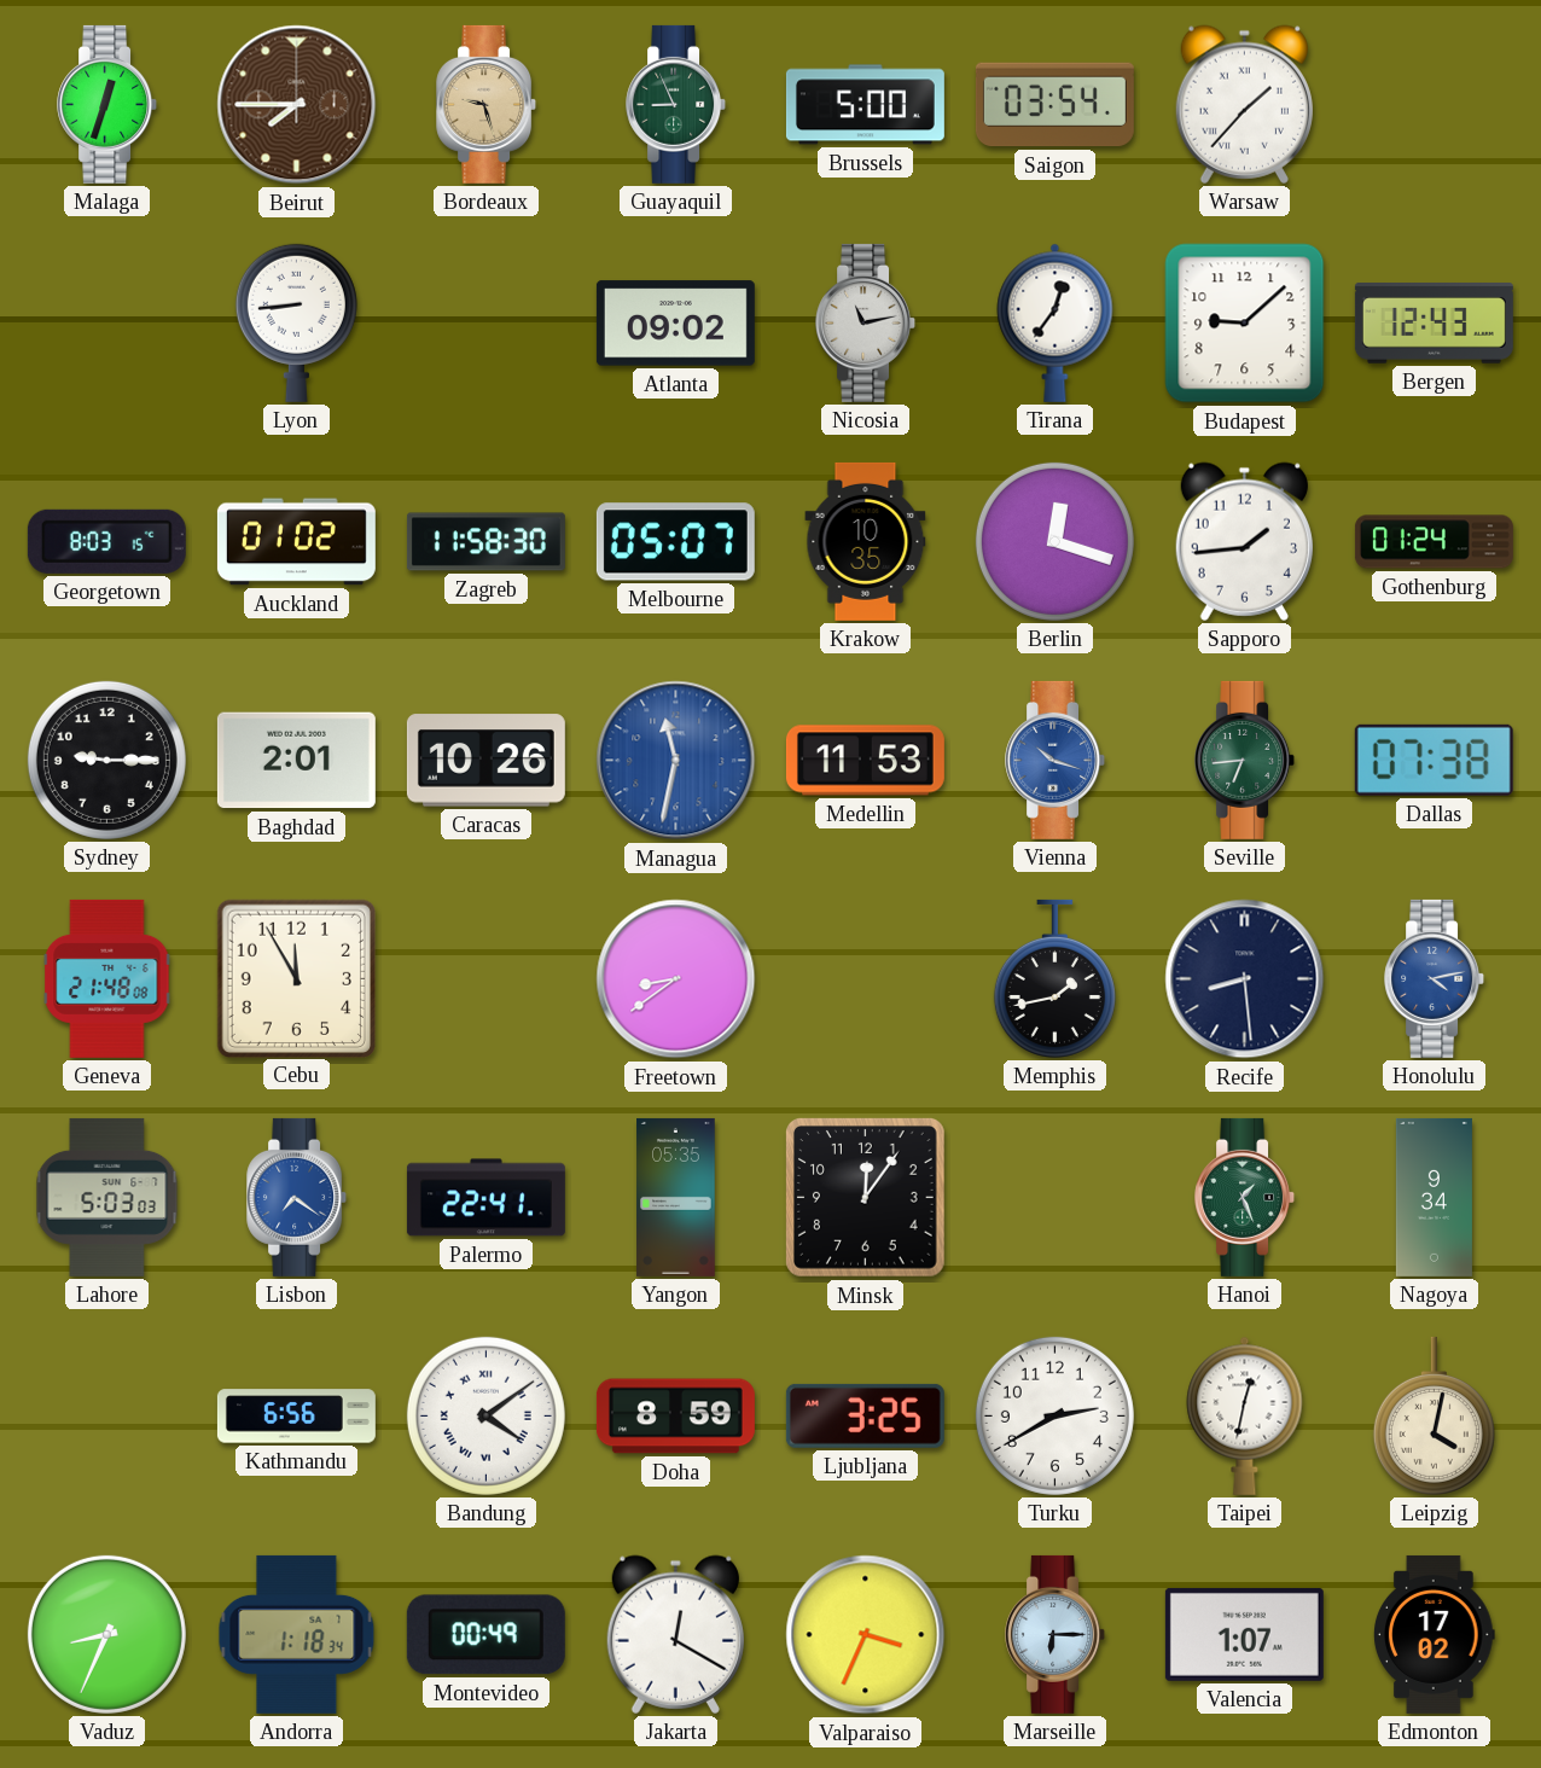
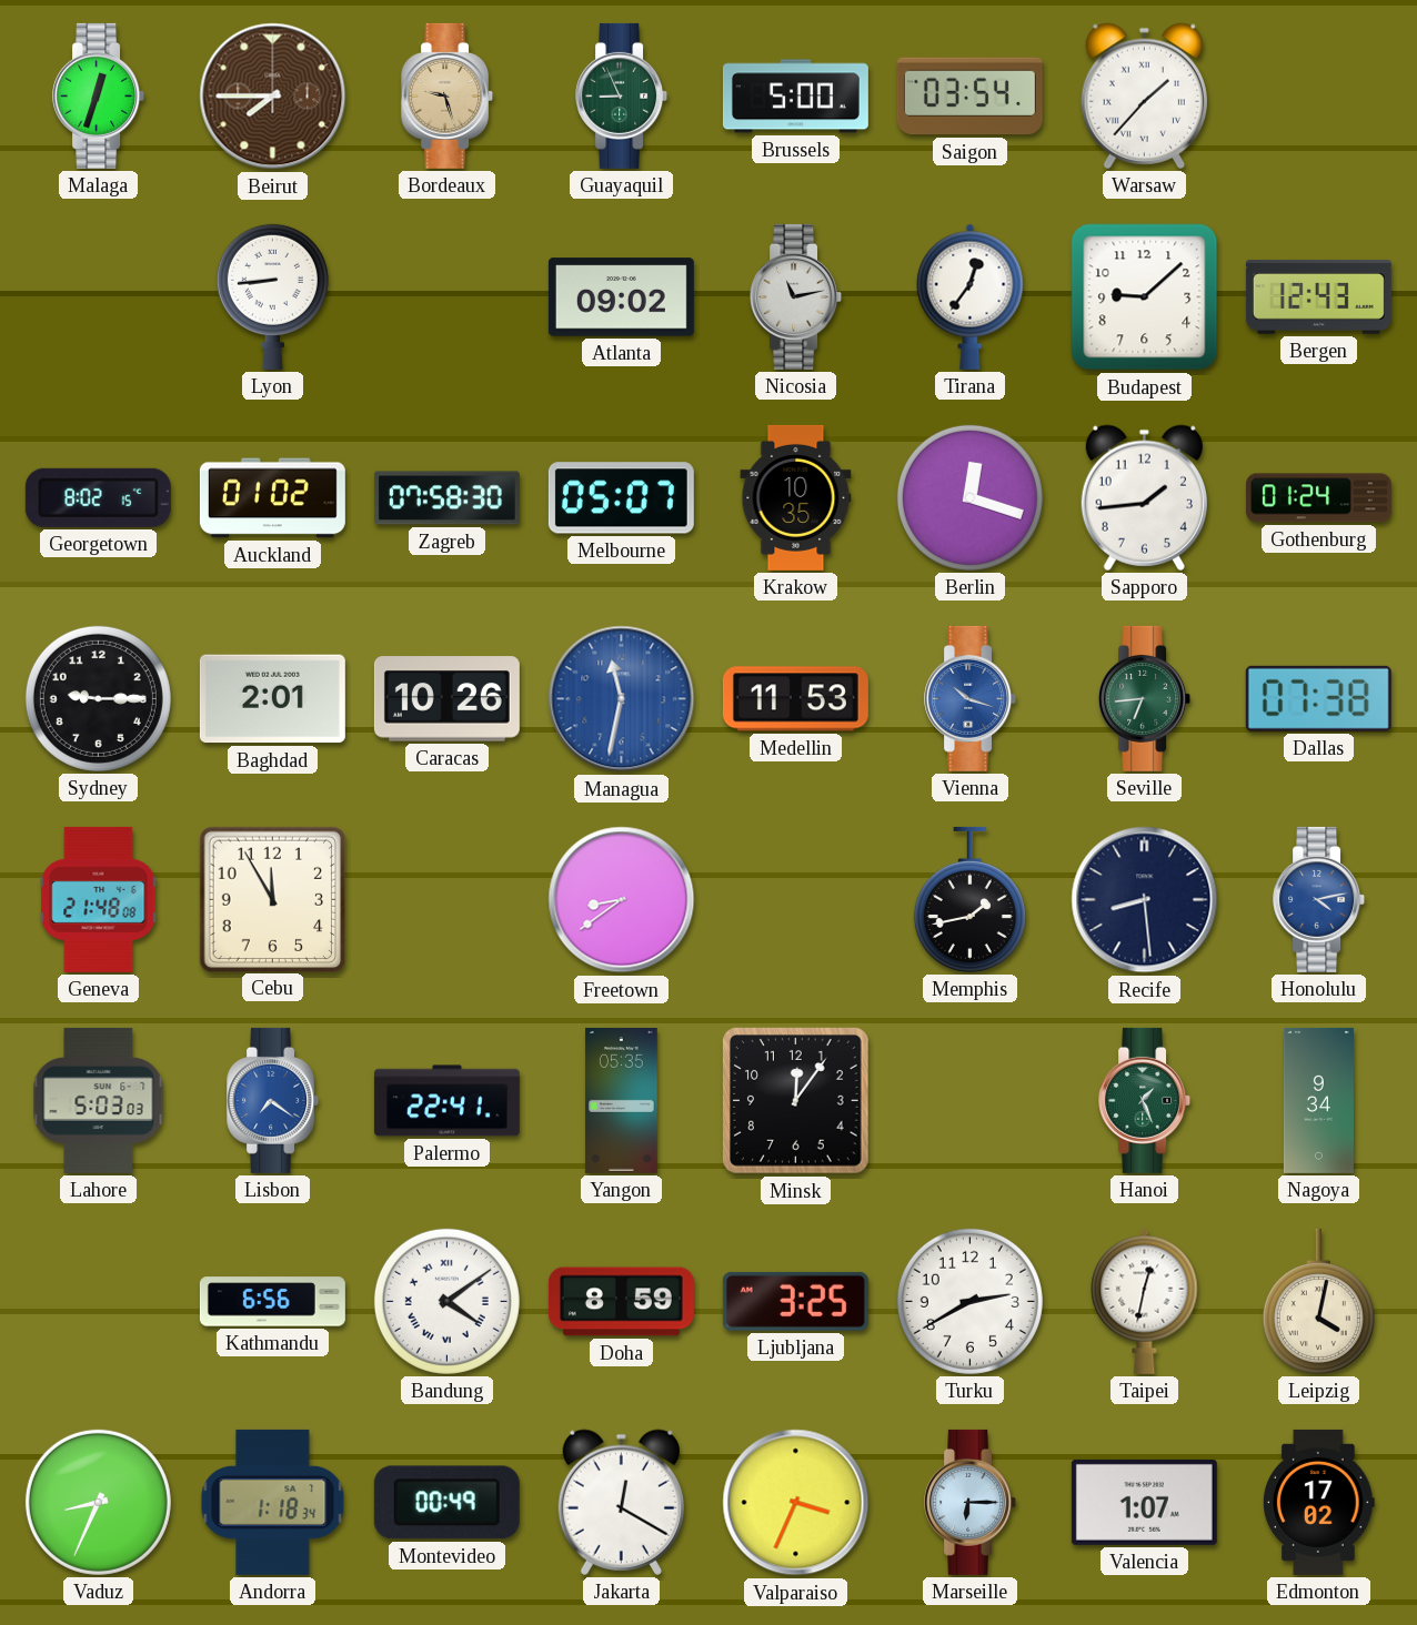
Georgetown: 8:03 -> 8:02
Zagreb: 11:58 -> 07:58
